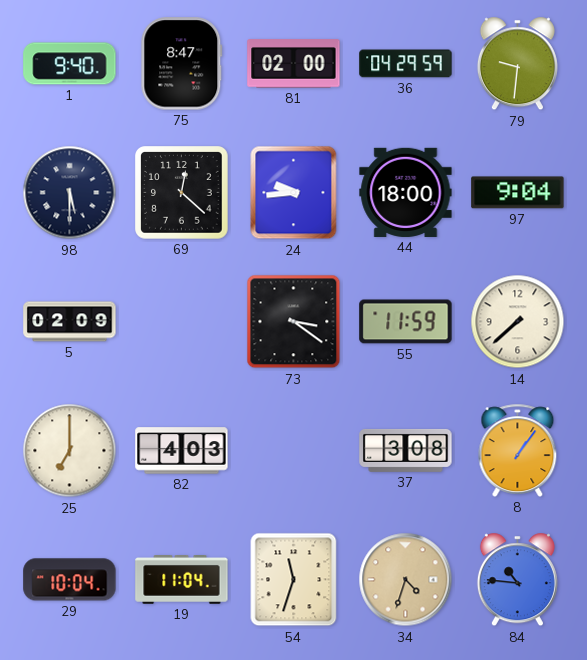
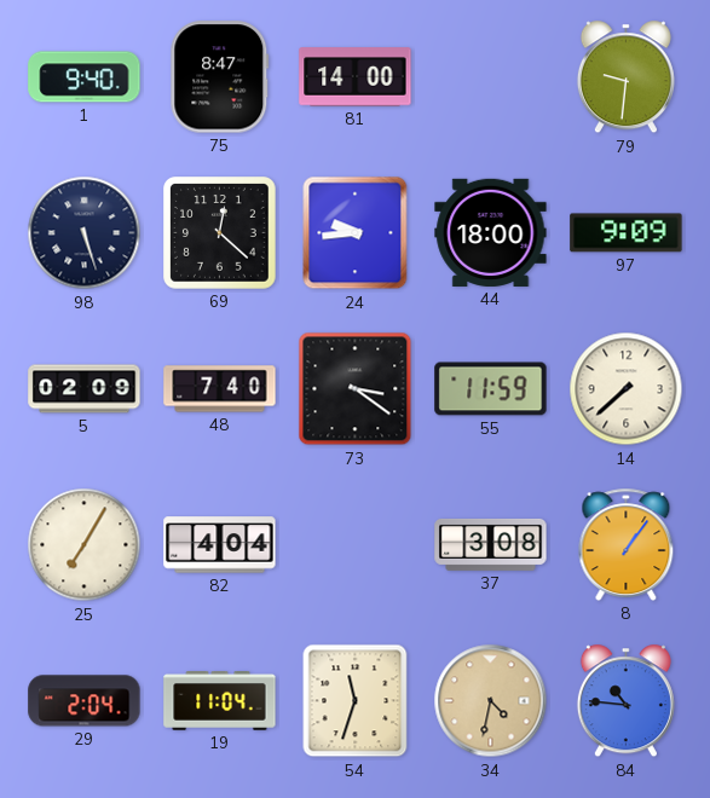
81: 02:00 -> 14:00
36: 04:29 -> none
98: 5:30 -> 5:27
97: 9:04 -> 9:09
48: none -> 7:40
25: 7:00 -> 7:05
82: 4:03 -> 4:04
29: 10:04 -> 2:04
34: 4:33 -> 4:32
